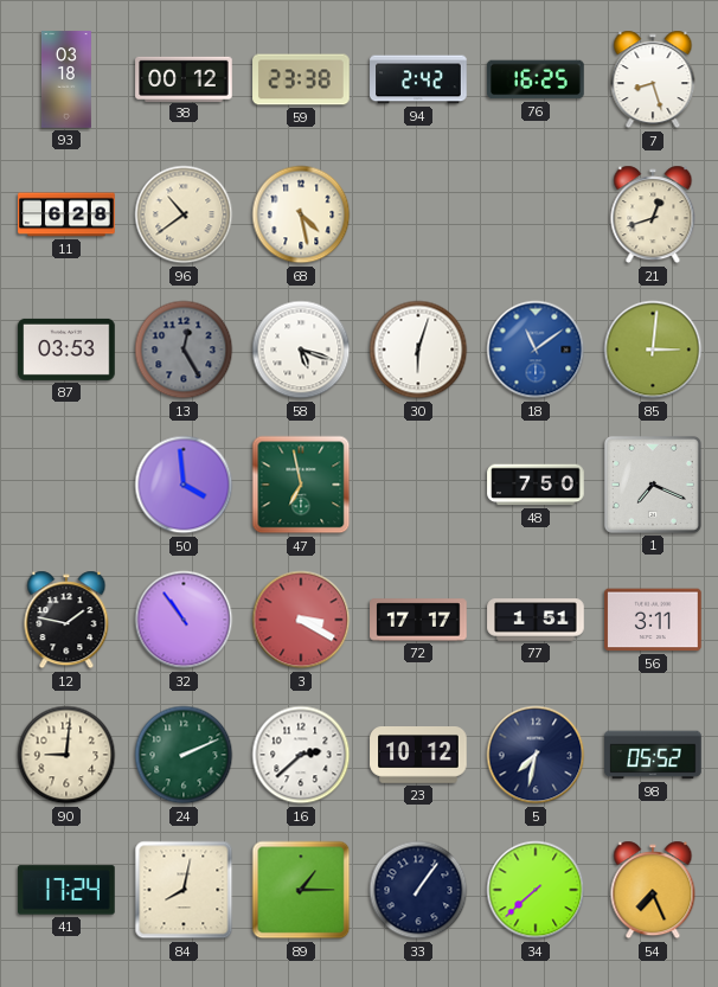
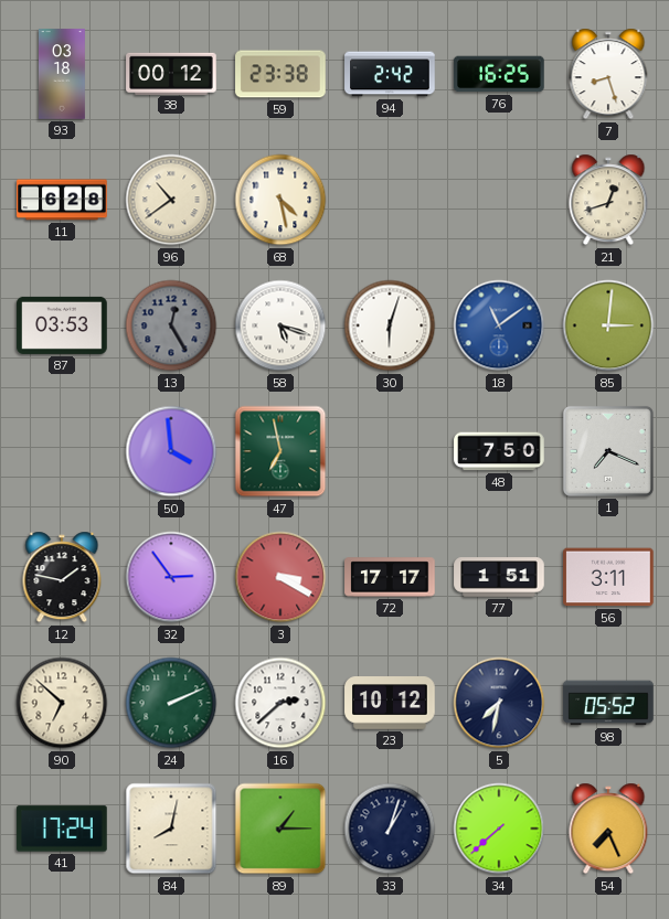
32: 10:54 -> 2:54
90: 9:01 -> 6:52
33: 1:06 -> 1:03
